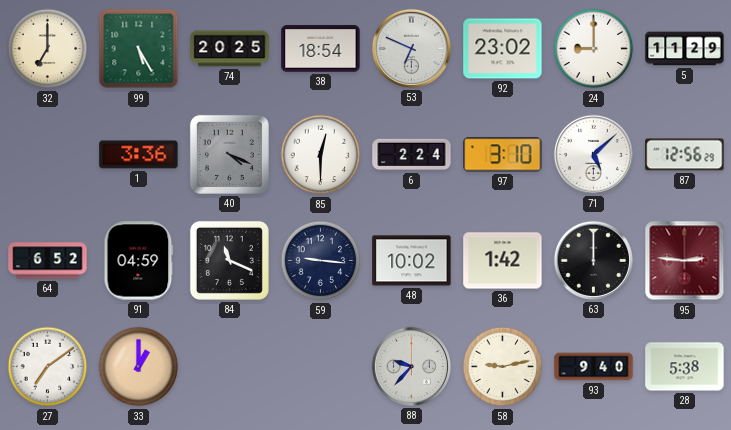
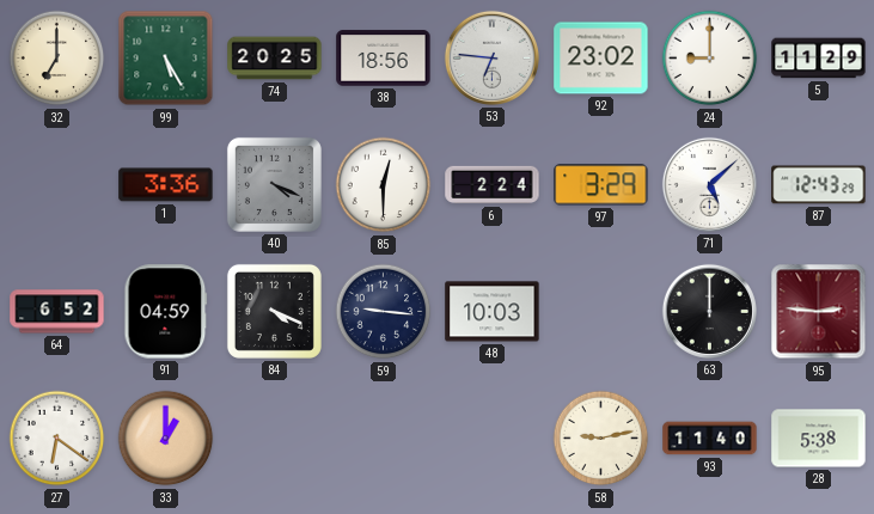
38: 18:54 -> 18:56
53: 6:49 -> 6:46
97: 3:10 -> 3:29
87: 12:56 -> 12:43
84: 11:19 -> 4:19
48: 10:02 -> 10:03
36: 1:42 -> none
27: 7:09 -> 6:21
88: 9:37 -> none
93: 9:40 -> 11:40
